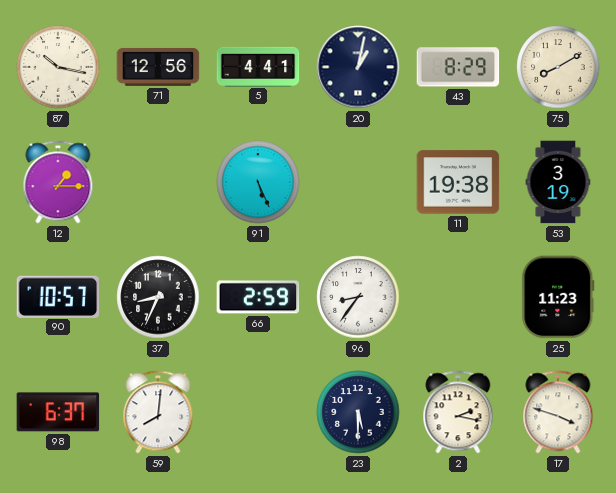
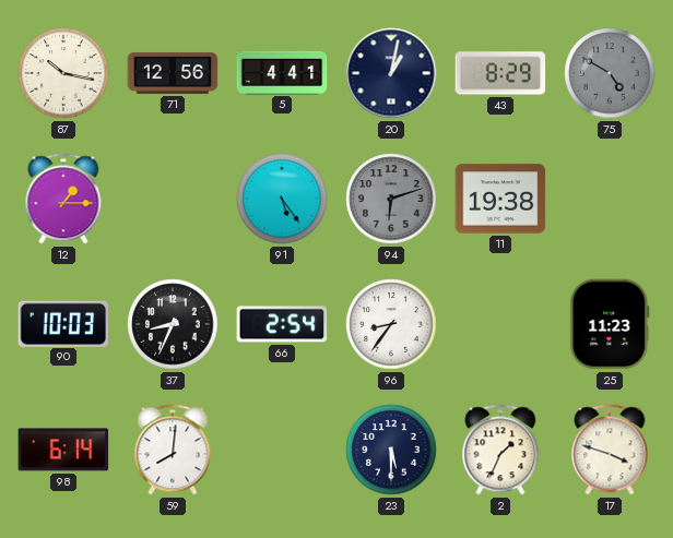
75: 8:10 -> 4:50
75 dial: cream -> grey
91: 5:26 -> 5:24
94: none -> 6:12
53: 3:19 -> none
90: 10:57 -> 10:03
66: 2:59 -> 2:54
98: 6:37 -> 6:14
2: 2:17 -> 1:34
